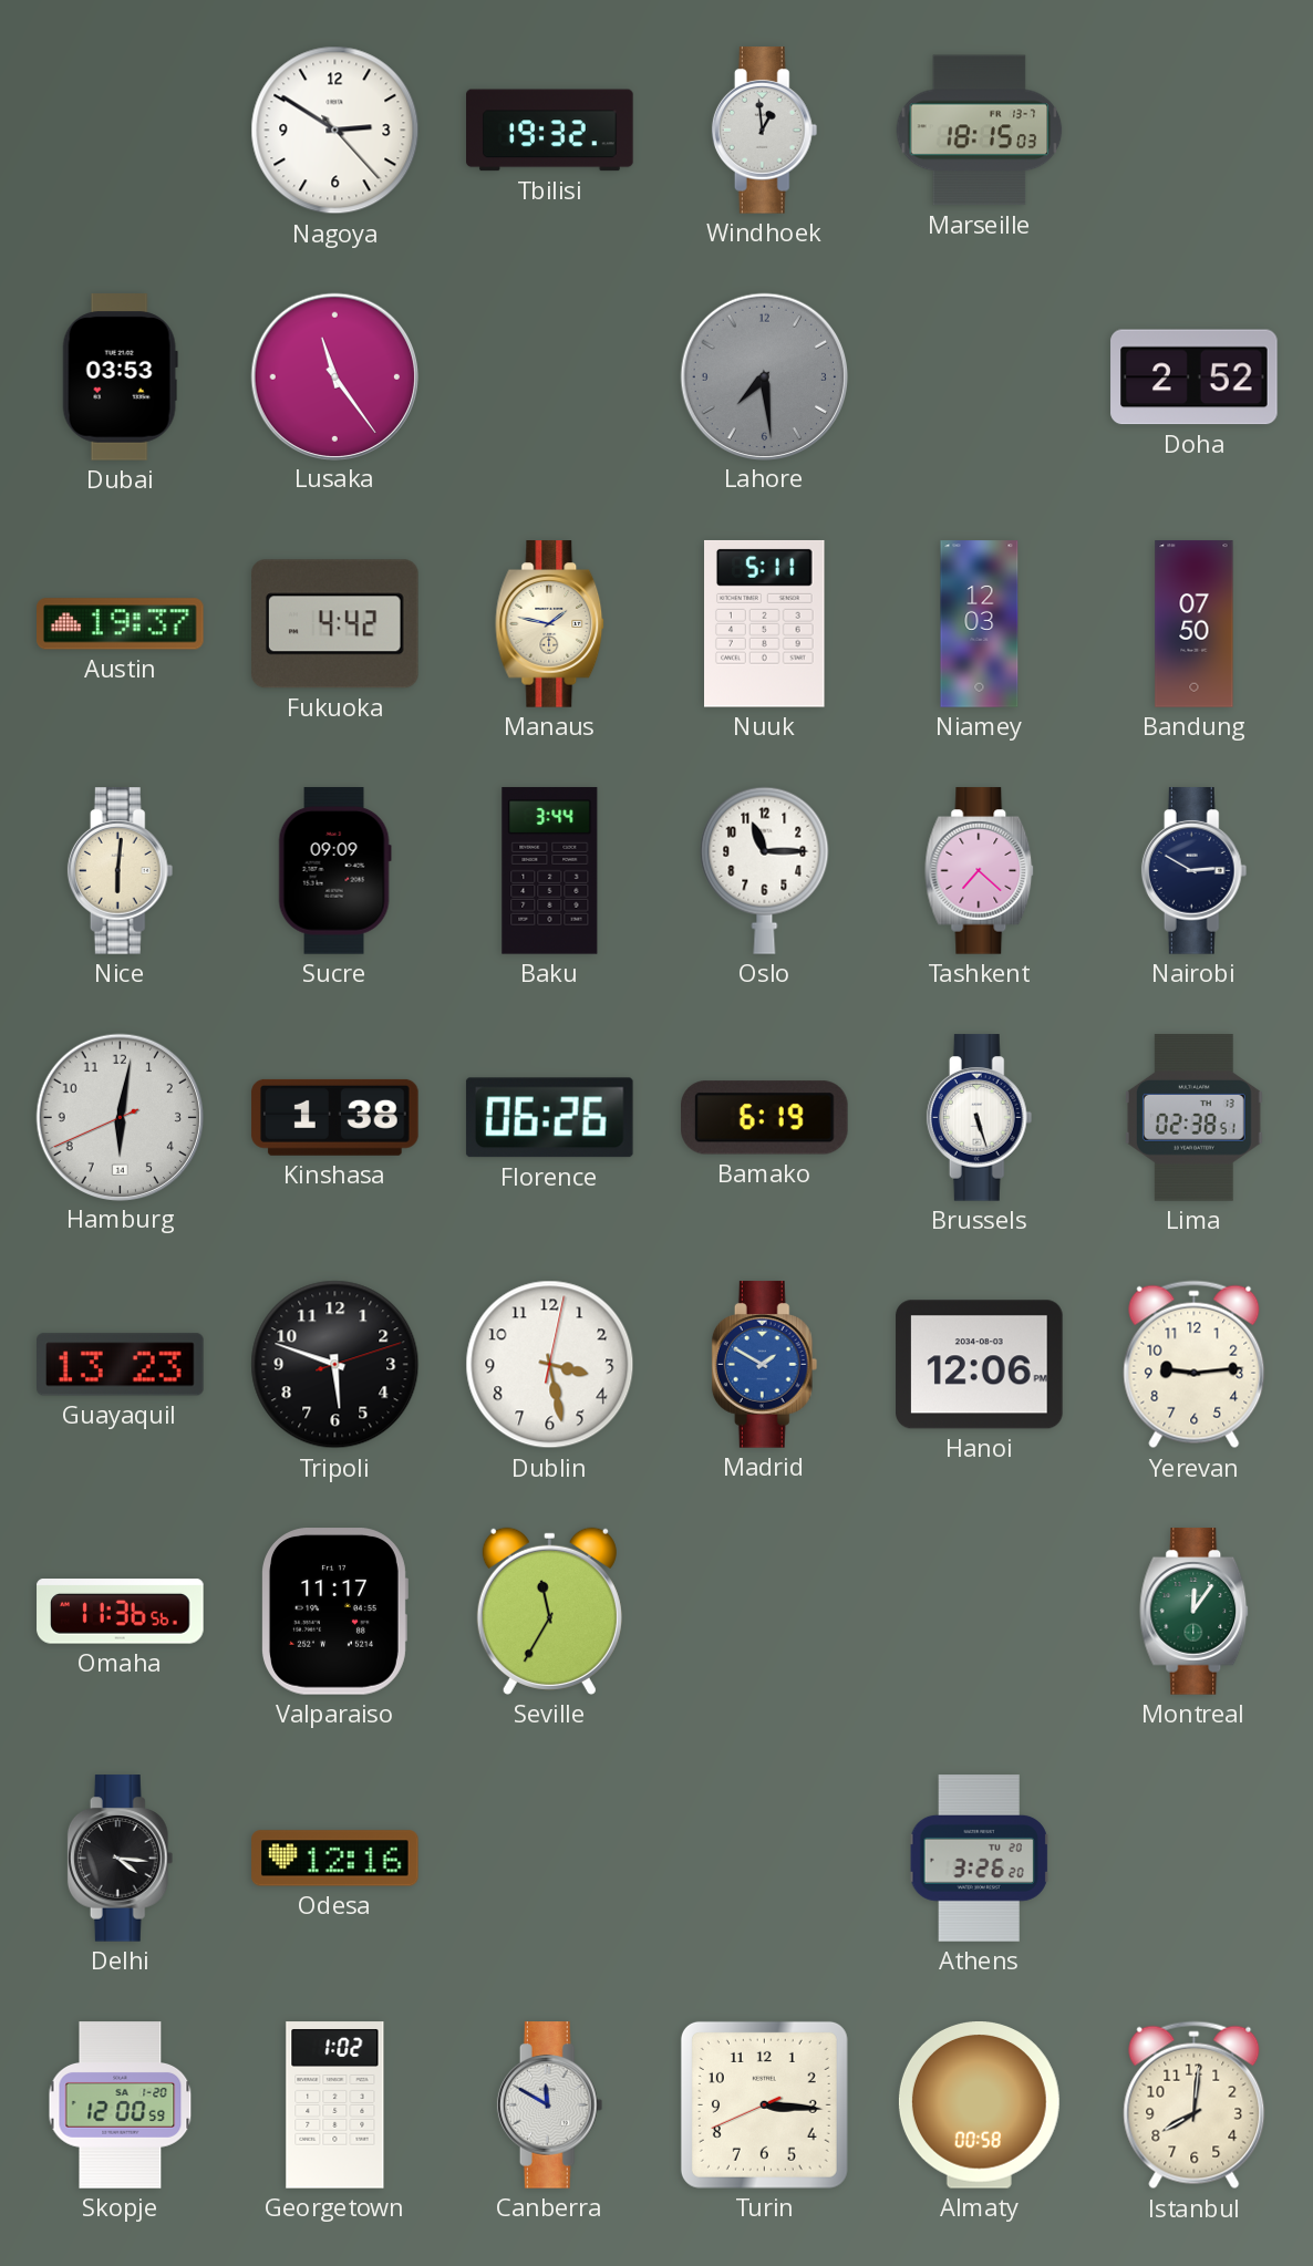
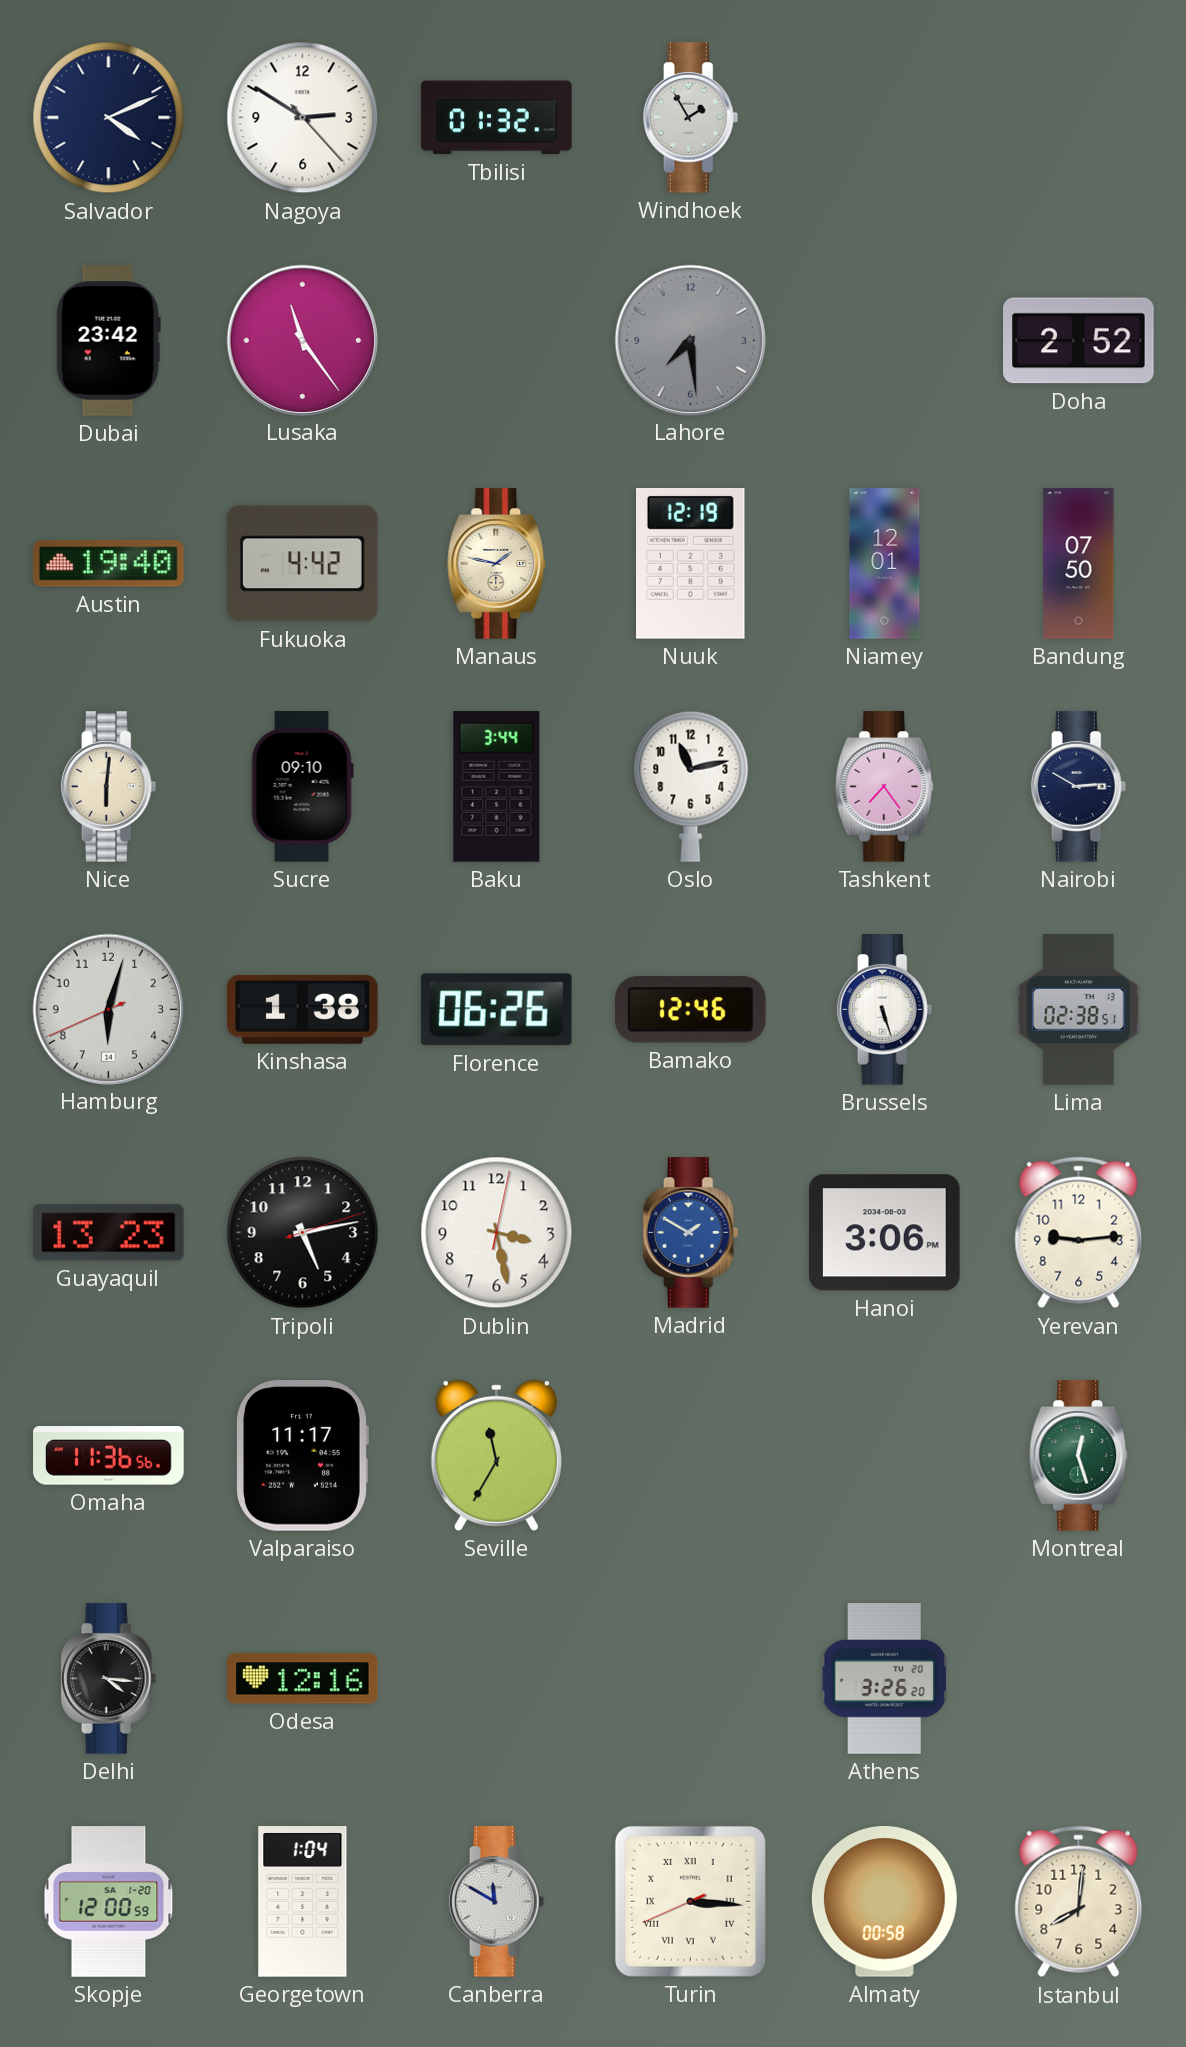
Salvador: none -> 4:11
Tbilisi: 19:32 -> 01:32
Windhoek: 12:59 -> 1:55
Marseille: 18:15 -> none
Dubai: 03:53 -> 23:42
Austin: 19:37 -> 19:40
Nuuk: 5:11 -> 12:19
Niamey: 12:03 -> 12:01
Sucre: 09:09 -> 09:10
Oslo: 11:15 -> 11:13
Tashkent: 7:22 -> 7:24
Hamburg: 6:01 -> 6:02
Bamako: 6:19 -> 12:46
Tripoli: 5:48 -> 5:13
Hanoi: 12:06 -> 3:06
Montreal: 12:06 -> 12:27
Georgetown: 1:02 -> 1:04
Turin numerals: Arabic -> Roman
